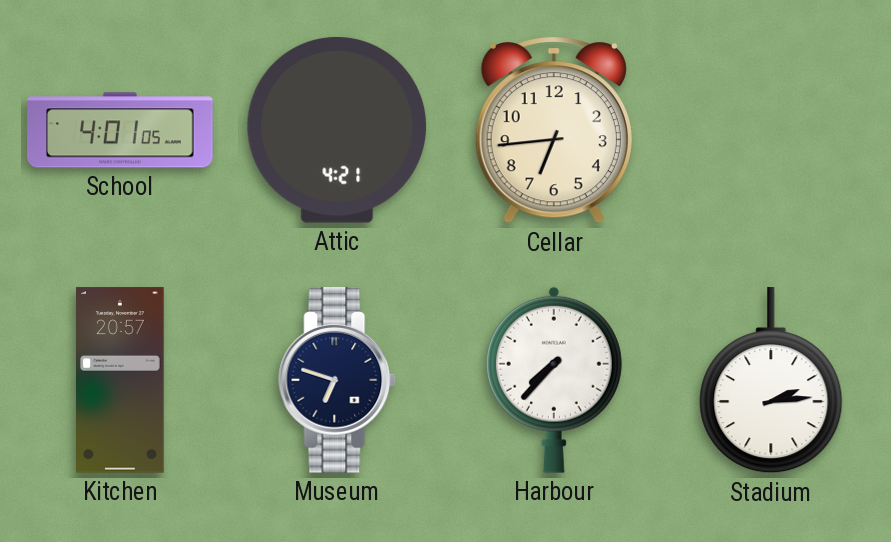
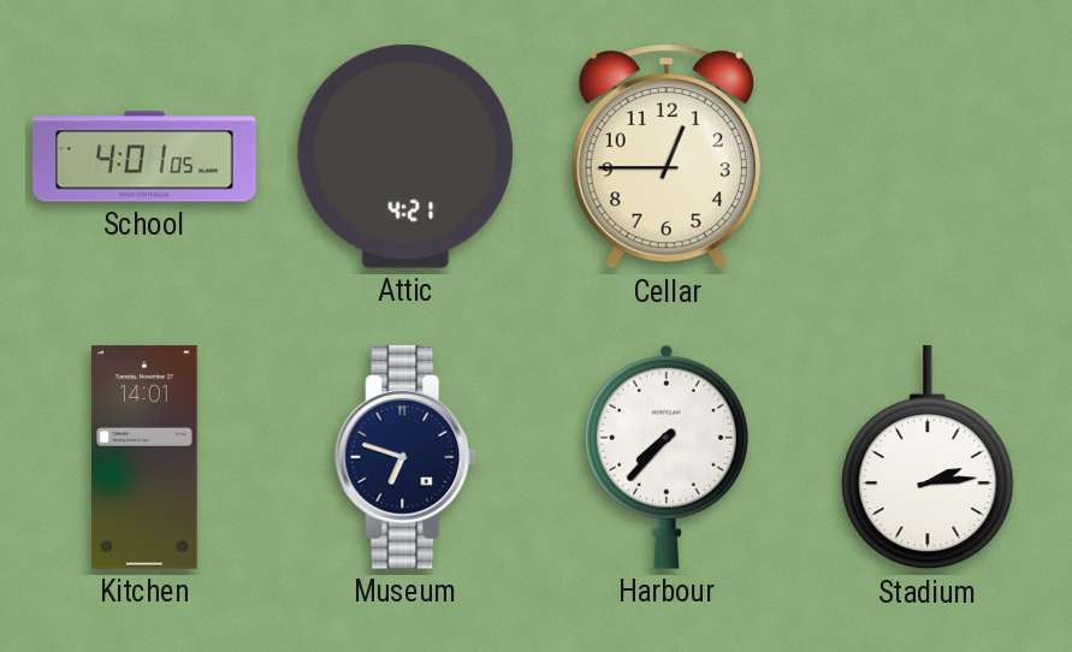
Cellar: 6:44 -> 12:45
Kitchen: 20:57 -> 14:01
